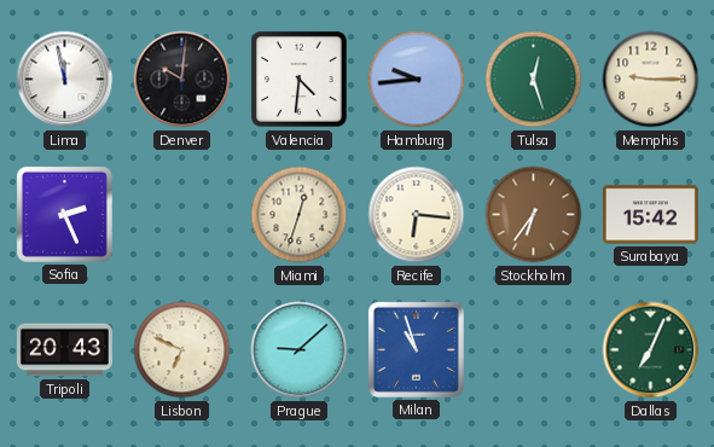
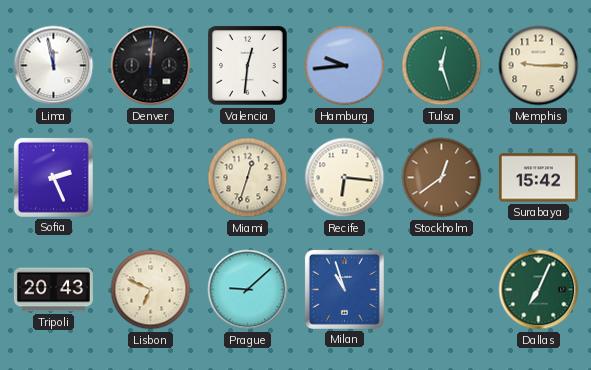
Denver: 10:01 -> 12:01
Valencia: 4:31 -> 12:31
Stockholm: 6:36 -> 12:39
